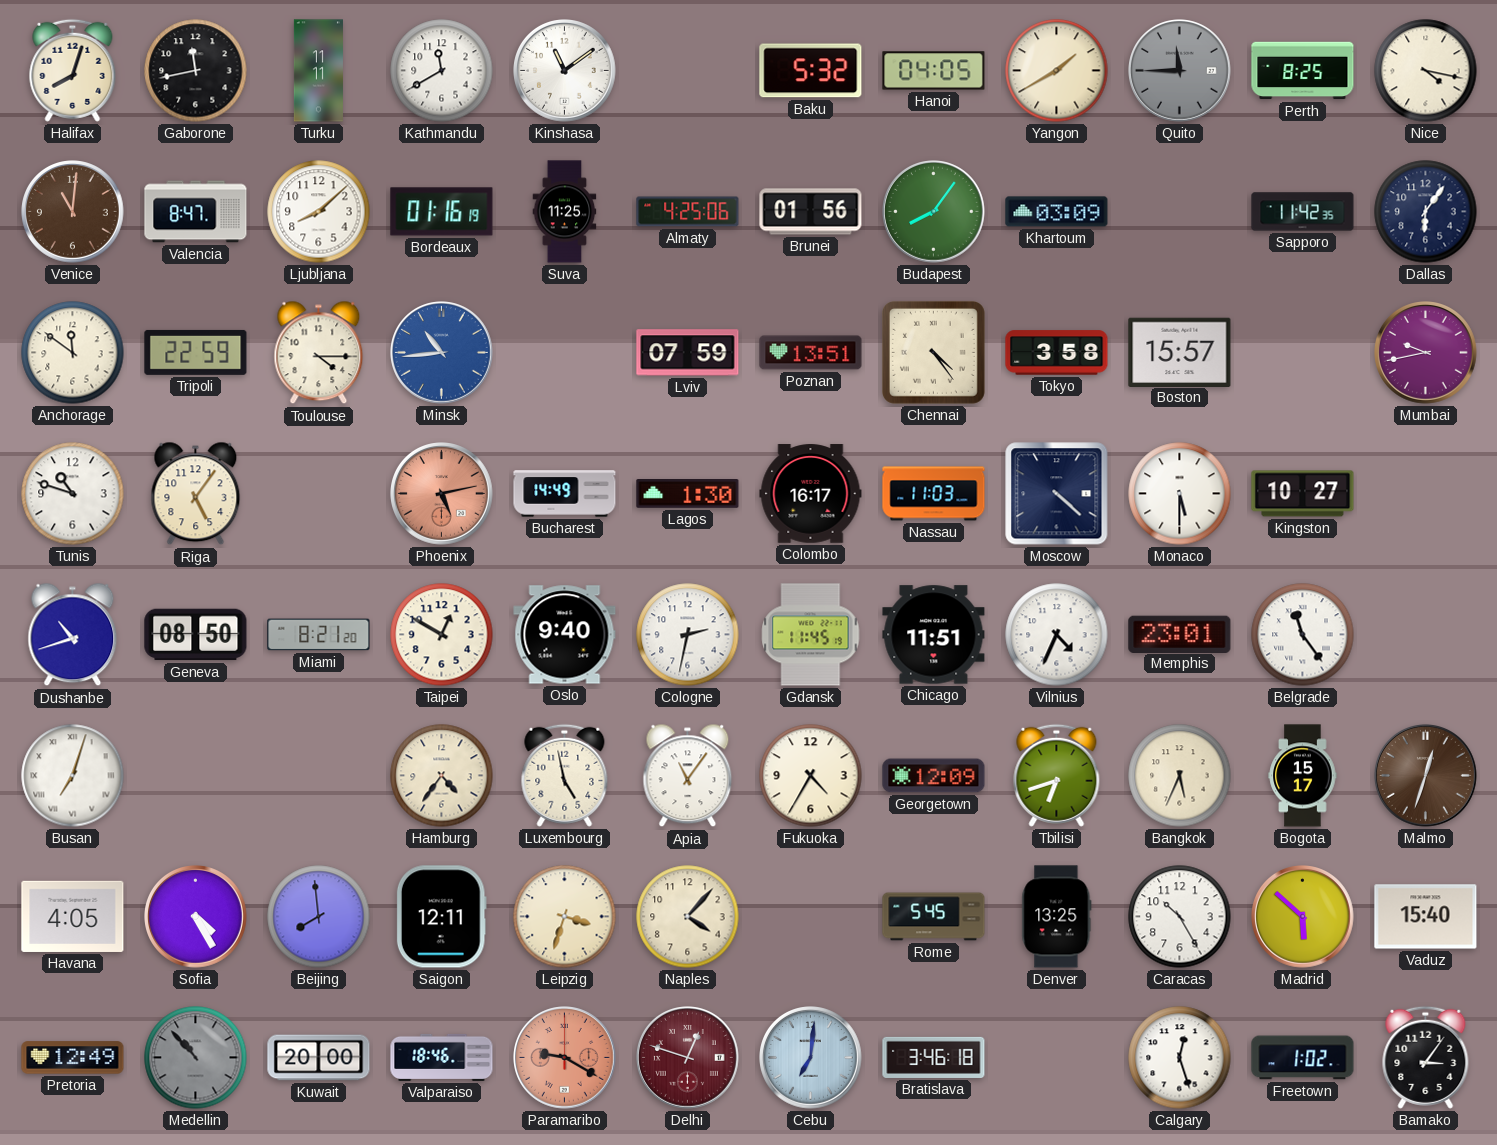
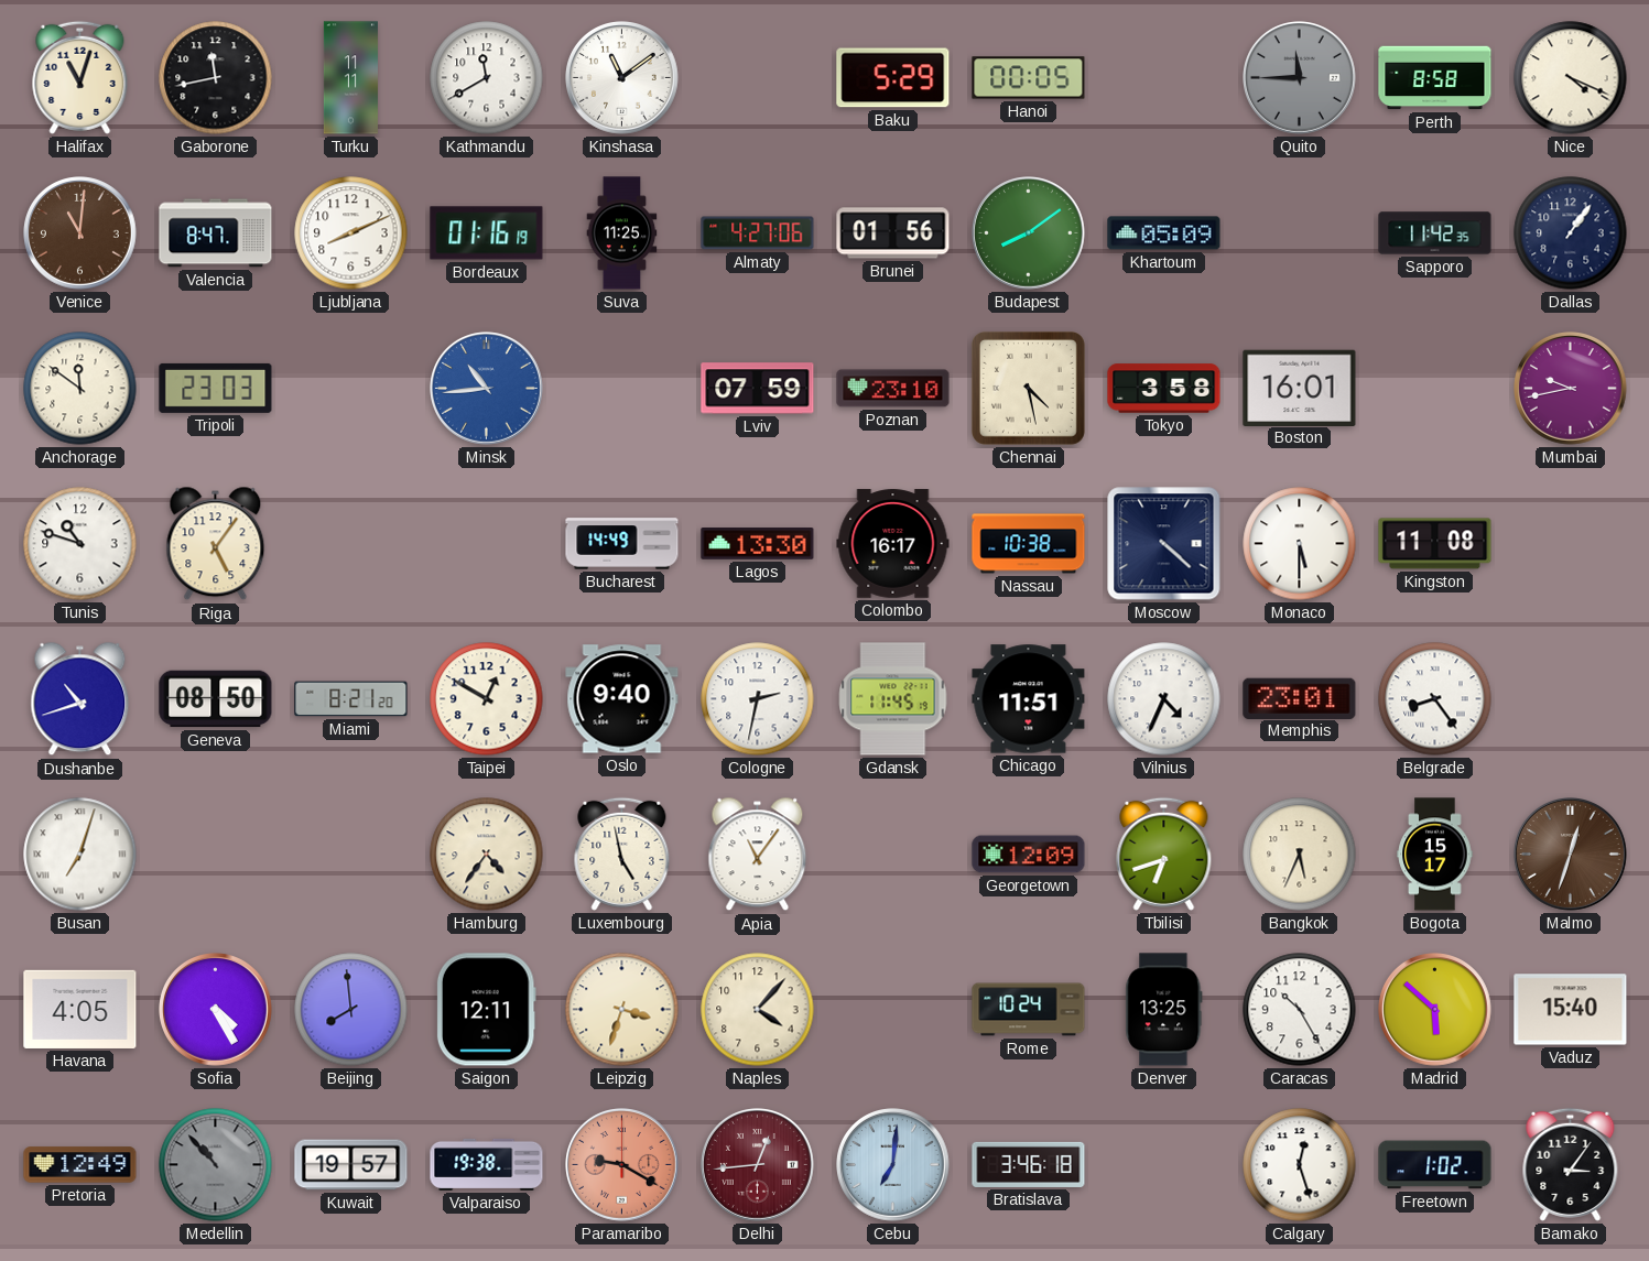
Halifax: 8:03 -> 11:03
Baku: 5:32 -> 5:29
Hanoi: 04:05 -> 00:05
Yangon: 1:40 -> none
Perth: 8:25 -> 8:58
Nice: 4:17 -> 4:19
Ljubljana: 8:08 -> 8:11
Almaty: 4:25 -> 4:27
Budapest: 8:06 -> 8:09
Khartoum: 03:09 -> 05:09
Dallas: 6:06 -> 1:06
Tripoli: 22:59 -> 23:03
Toulouse: 4:15 -> none
Poznan: 13:51 -> 23:10
Chennai: 4:24 -> 4:28
Boston: 15:57 -> 16:01
Phoenix: 5:13 -> none
Lagos: 1:30 -> 13:30
Nassau: 11:03 -> 10:38
Kingston: 10:27 -> 11:08
Belgrade: 11:24 -> 8:24
Fukuoka: 4:35 -> none
Rome: 5:45 -> 10:24
Kuwait: 20:00 -> 19:57
Valparaiso: 18:46 -> 19:38
Delhi: 12:48 -> 12:44
